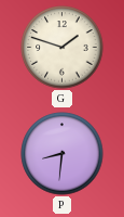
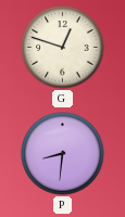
G: 1:48 -> 12:48
